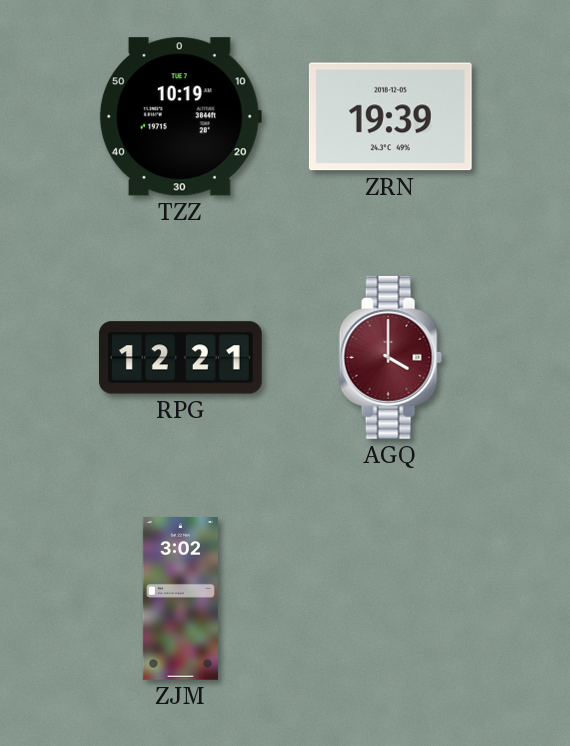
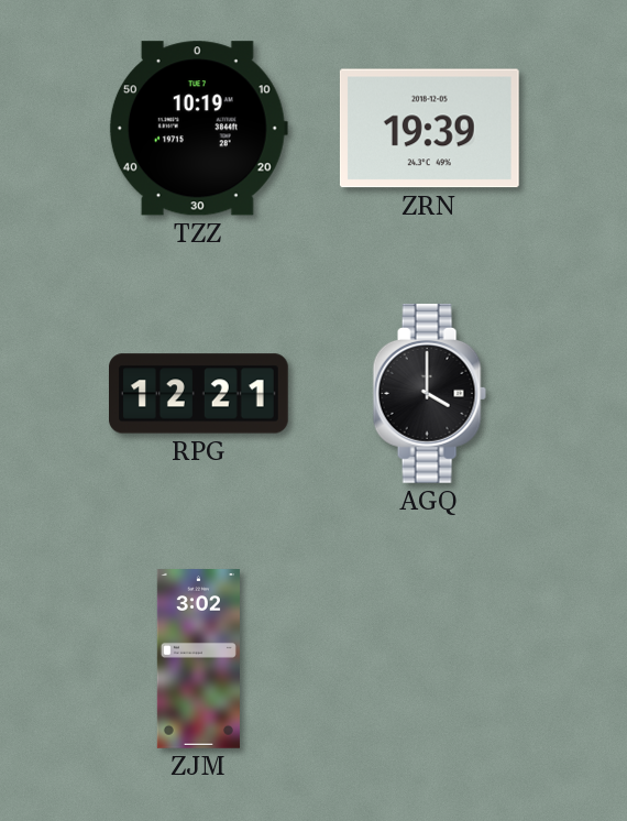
AGQ dial: burgundy -> black
